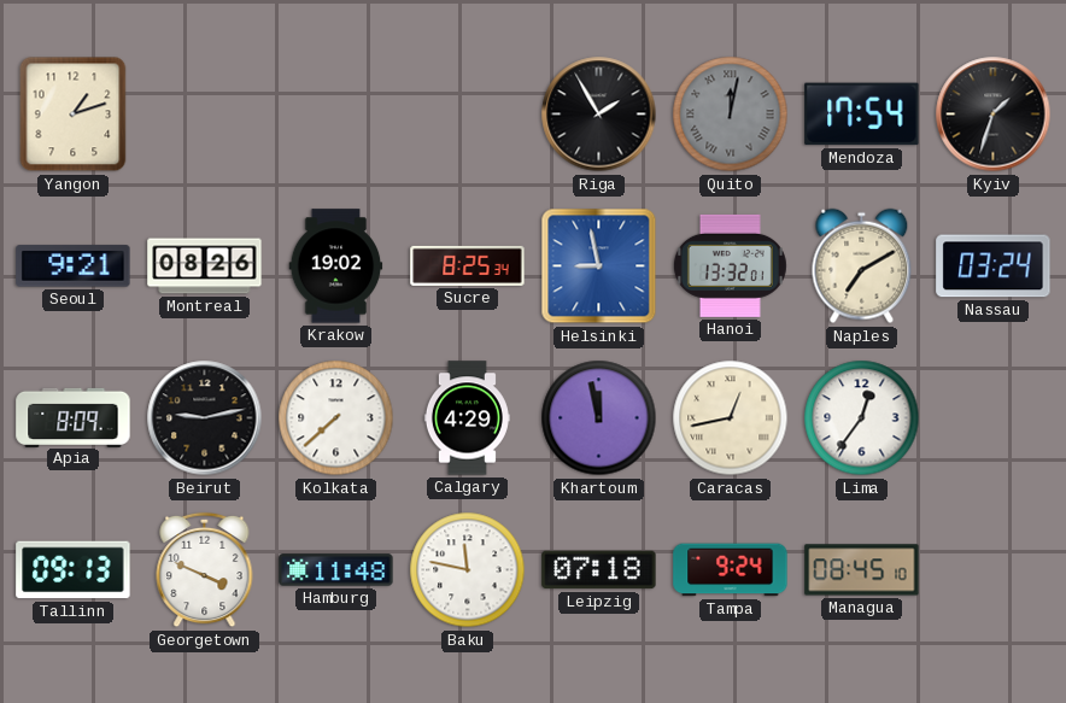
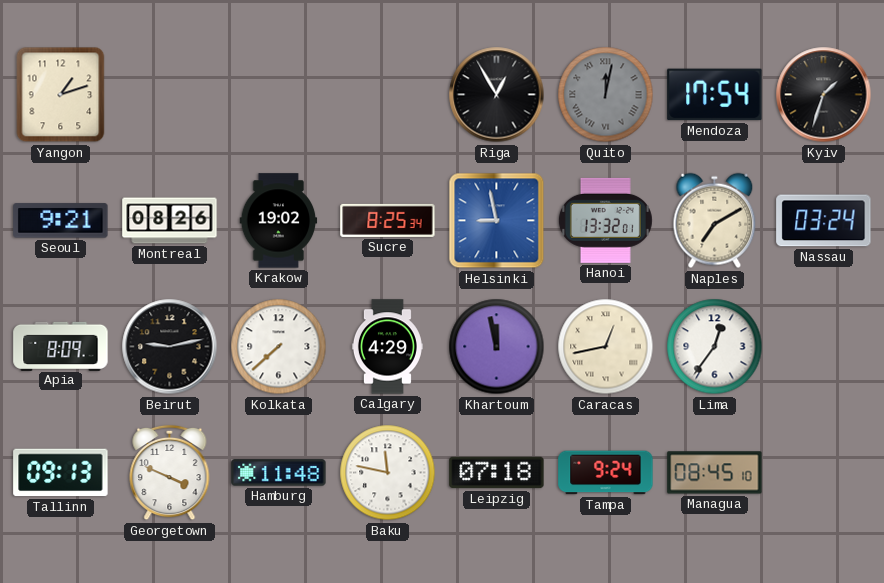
Riga: 1:55 -> 12:55
